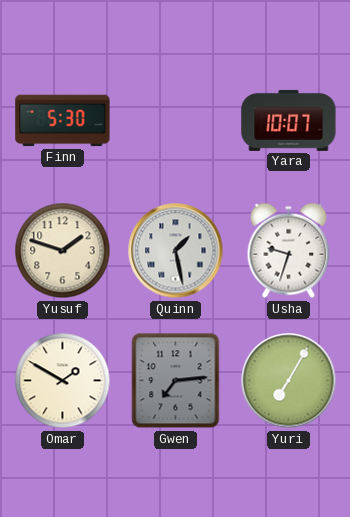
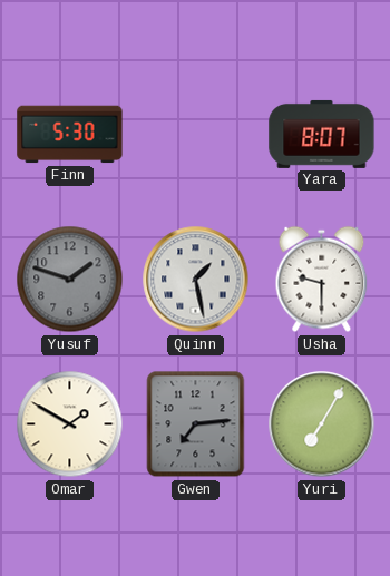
Yara: 10:07 -> 8:07
Yusuf dial: cream -> grey
Usha: 9:33 -> 9:30
